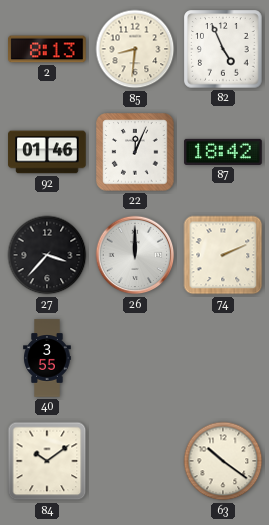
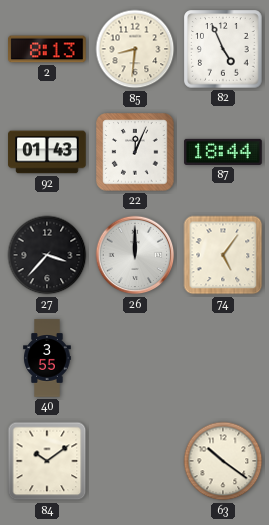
92: 01:46 -> 01:43
87: 18:42 -> 18:44
74: 2:11 -> 5:06
